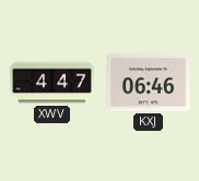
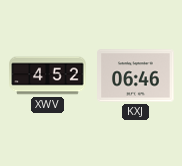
XWV: 4:47 -> 4:52
